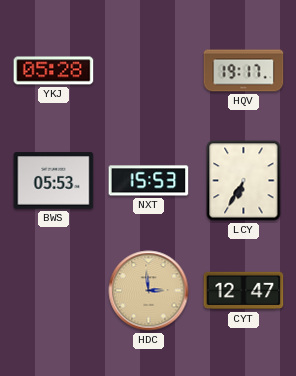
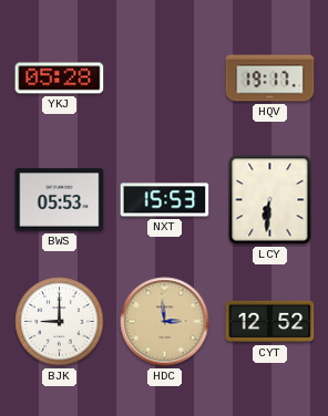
LCY: 6:35 -> 6:31
BJK: none -> 9:00
CYT: 12:47 -> 12:52
